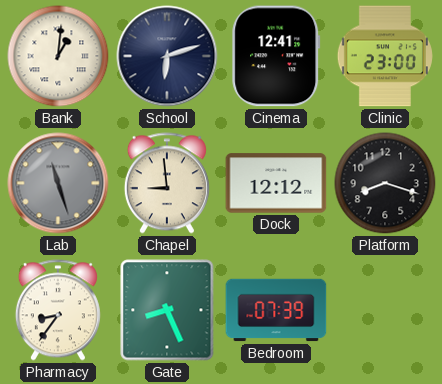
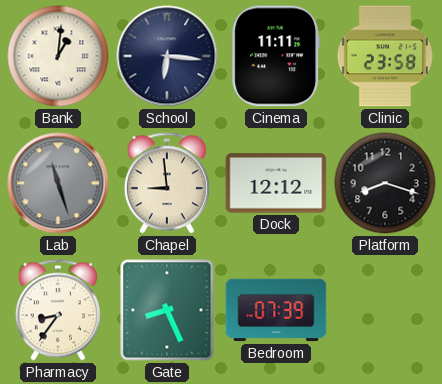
School: 6:12 -> 6:16
Cinema: 12:41 -> 11:11
Clinic: 23:00 -> 23:58
